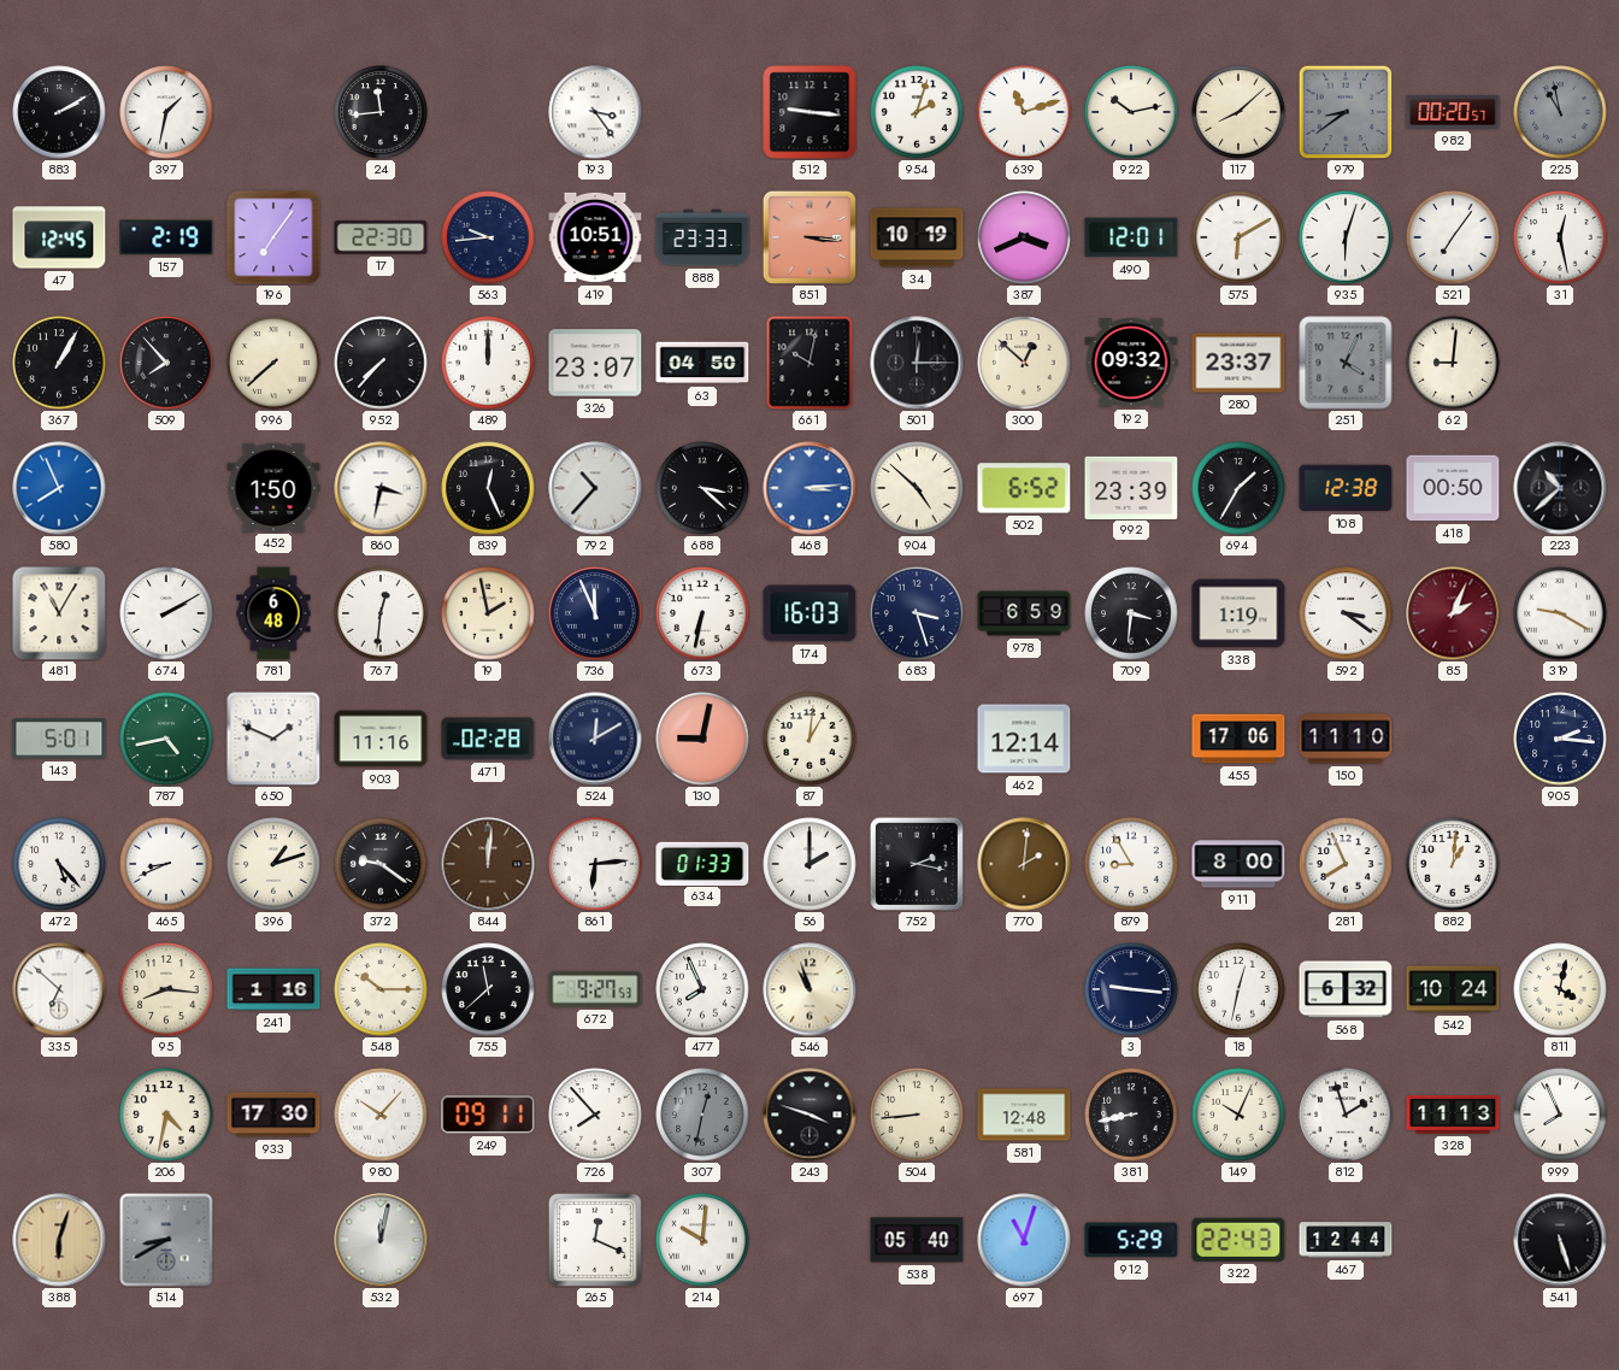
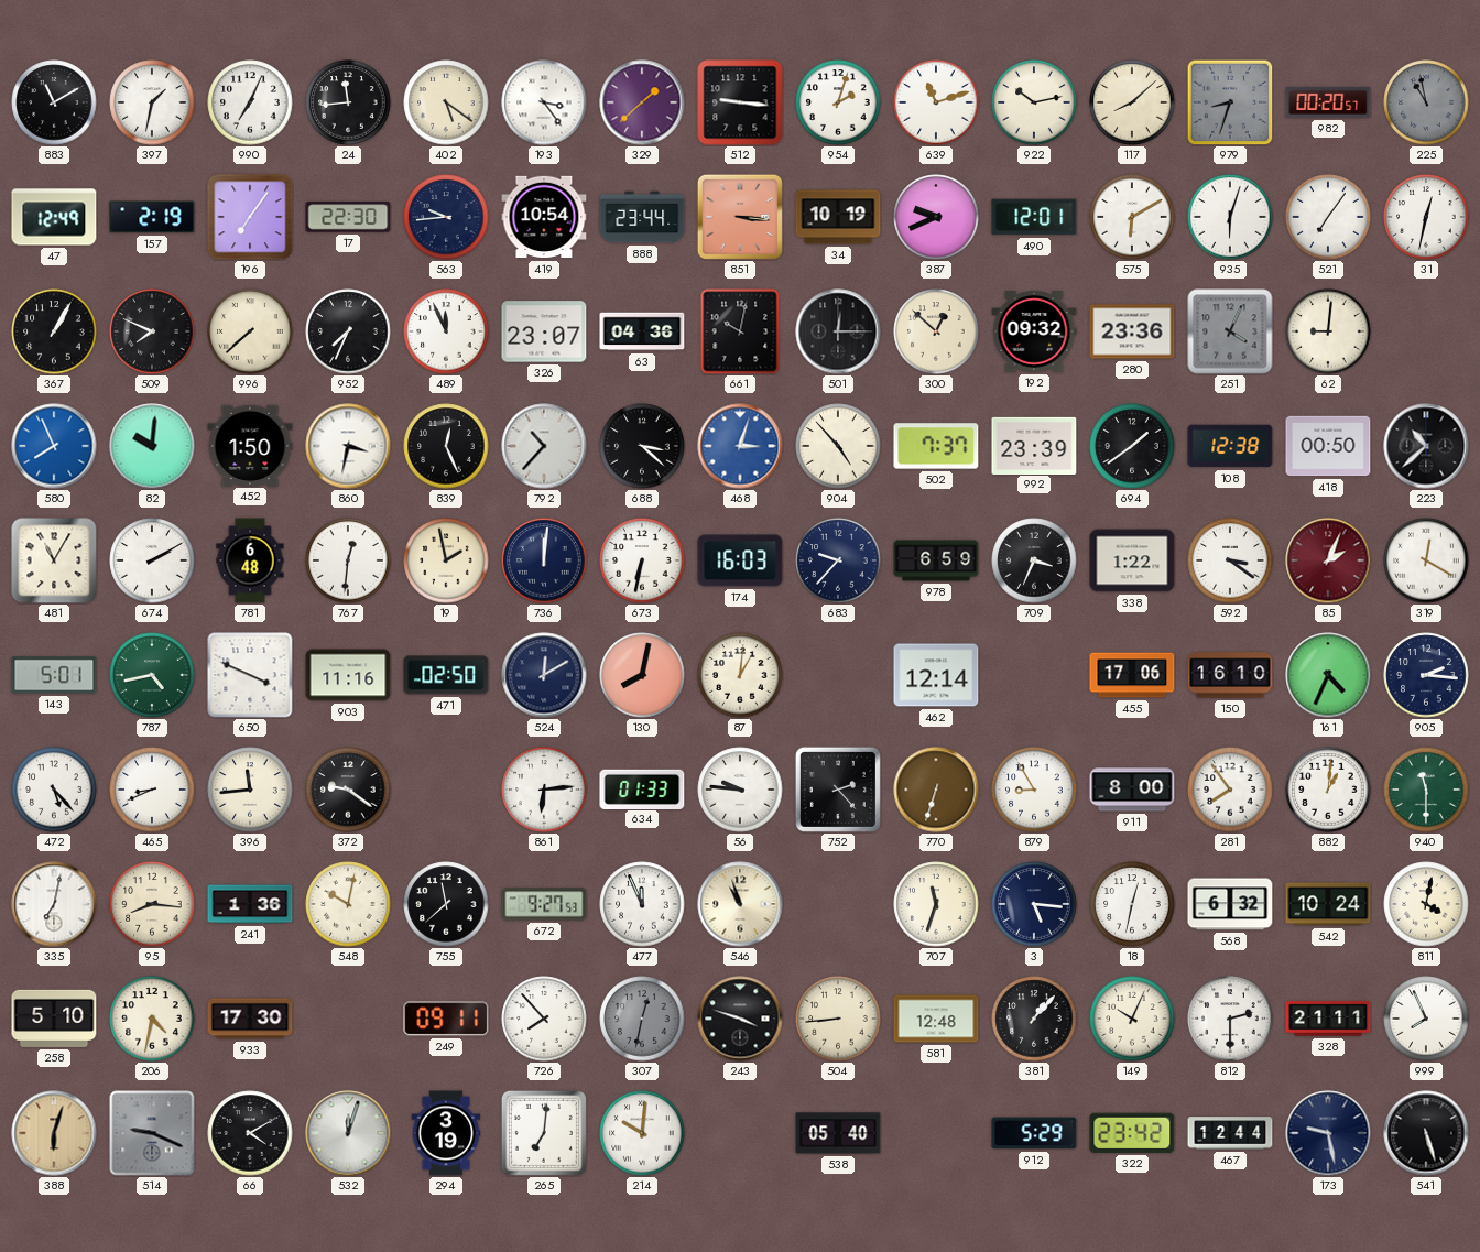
883: 2:10 -> 11:10
990: none -> 7:04
402: none -> 5:21
329: none -> 1:38
979: 8:39 -> 8:33
47: 12:45 -> 12:49
419: 10:51 -> 10:54
888: 23:33 -> 23:44
387: 3:41 -> 9:41
31: 12:28 -> 12:32
509: 7:53 -> 7:49
952: 7:37 -> 7:34
489: 12:00 -> 11:56
63: 04:50 -> 04:36
280: 23:37 -> 23:36
82: none -> 10:01
468: 3:14 -> 3:03
904: 4:52 -> 4:53
502: 6:52 -> 7:37
694: 1:35 -> 1:39
736: 11:56 -> 12:01
683: 3:27 -> 9:37
709: 3:31 -> 3:34
338: 1:19 -> 1:22
319: 9:20 -> 12:20
650: 1:49 -> 3:49
471: 02:28 -> 02:50
130: 9:02 -> 8:02
150: 11:10 -> 16:10
161: none -> 4:34
396: 1:12 -> 11:44
844: 12:01 -> none
56: 2:00 -> 9:46
752: 2:17 -> 2:23
770: 2:01 -> 6:33
281: 7:56 -> 7:54
940: none -> 11:30
335: 6:52 -> 7:02
241: 1:16 -> 1:36
548: 10:15 -> 10:02
477: 7:56 -> 11:56
707: none -> 11:33
3: 9:16 -> 5:16
258: none -> 5:10
980: 10:07 -> none
381: 8:43 -> 1:07
812: 1:57 -> 2:30
328: 11:13 -> 21:11
514: 8:40 -> 9:19
66: none -> 4:10
532: 12:02 -> 12:03
294: none -> 3:19
265: 12:19 -> 7:01
697: 11:03 -> none
322: 22:43 -> 23:42
173: none -> 9:28
